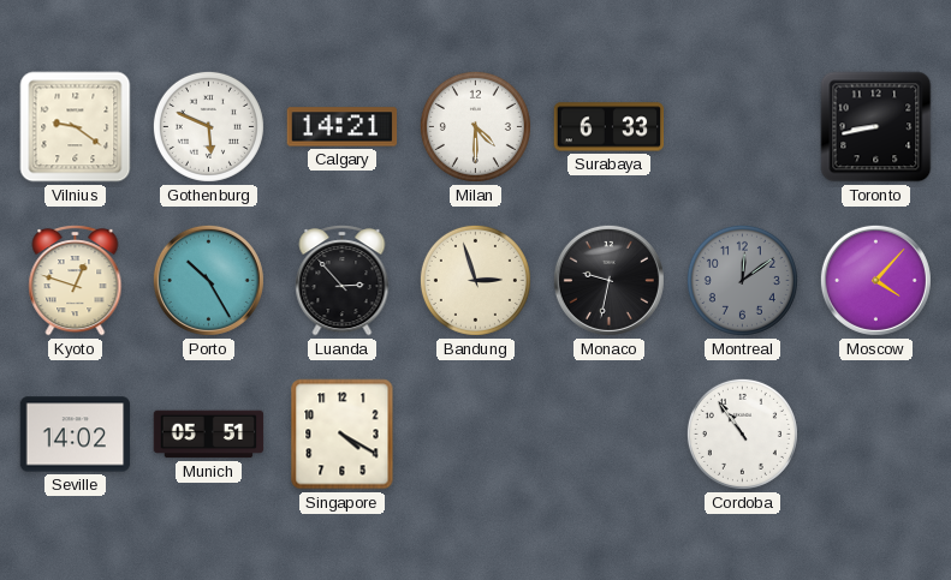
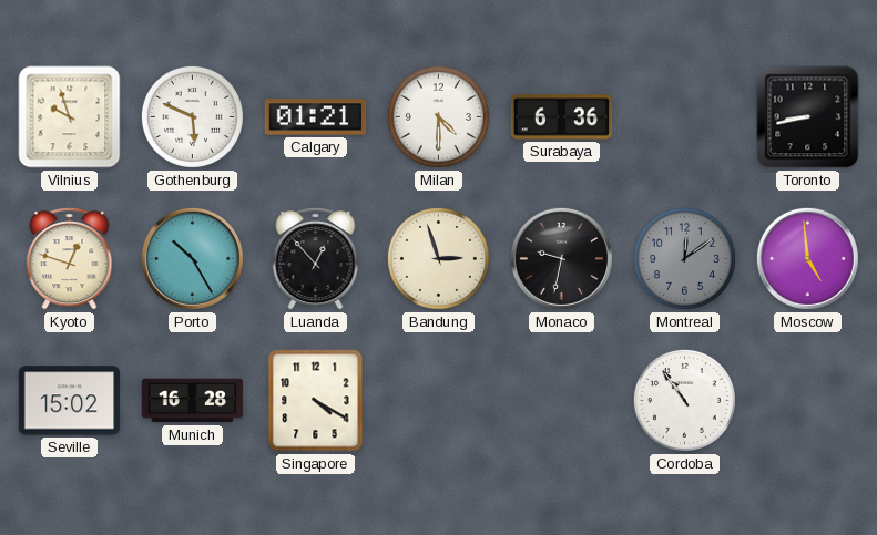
Vilnius: 9:21 -> 9:57
Calgary: 14:21 -> 01:21
Surabaya: 6:33 -> 6:36
Luanda: 2:53 -> 12:53
Moscow: 4:07 -> 4:59
Seville: 14:02 -> 15:02
Munich: 05:51 -> 16:28
